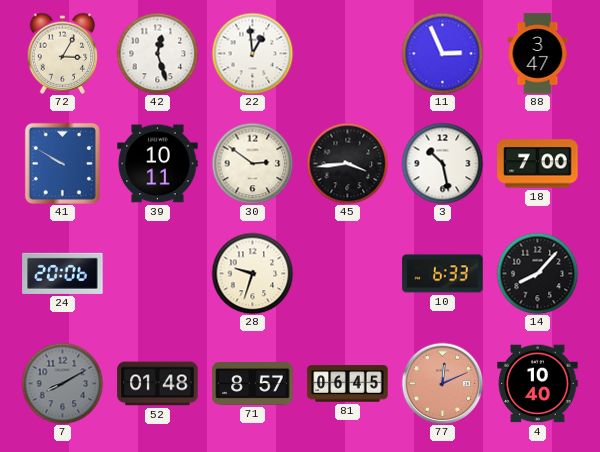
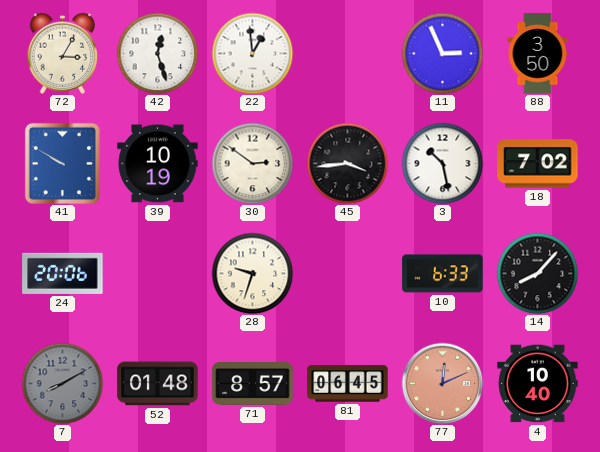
88: 3:47 -> 3:50
39: 10:11 -> 10:19
18: 7:00 -> 7:02
